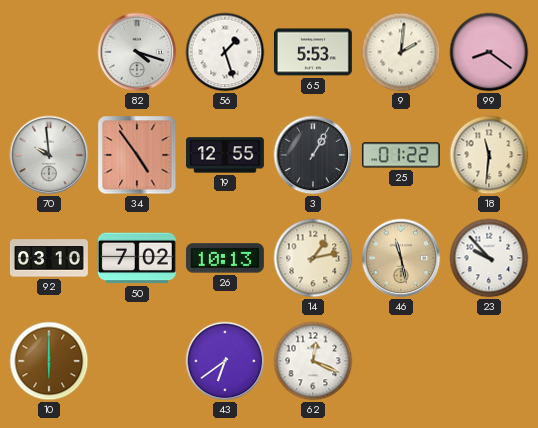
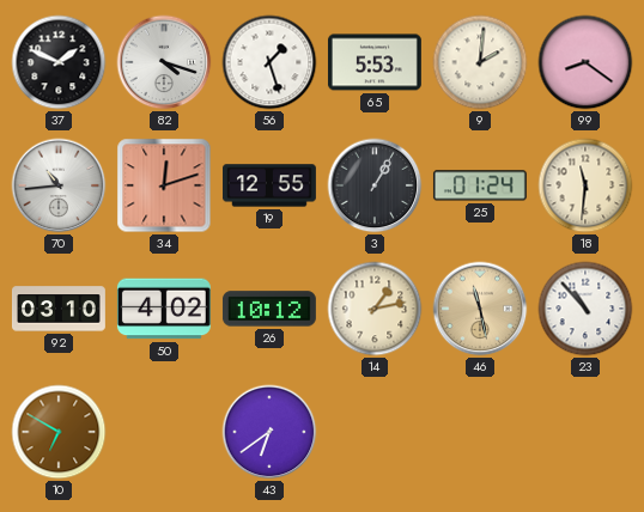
37: none -> 1:49
70: 9:59 -> 10:44
34: 4:54 -> 12:12
25: 01:22 -> 01:24
50: 7:02 -> 4:02
26: 10:13 -> 10:12
23: 9:53 -> 10:53
10: 6:00 -> 6:50
62: 12:19 -> none
